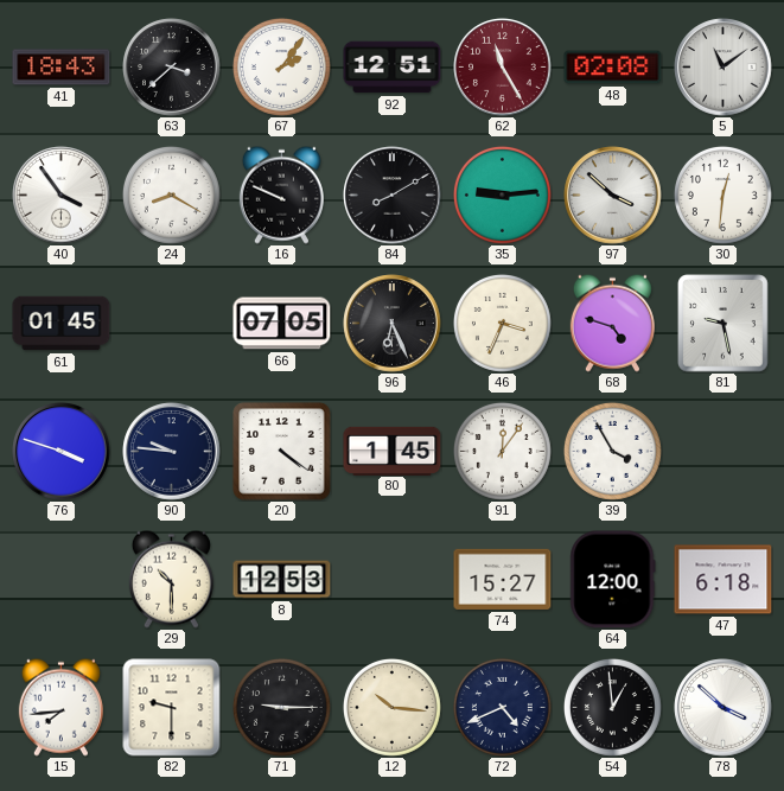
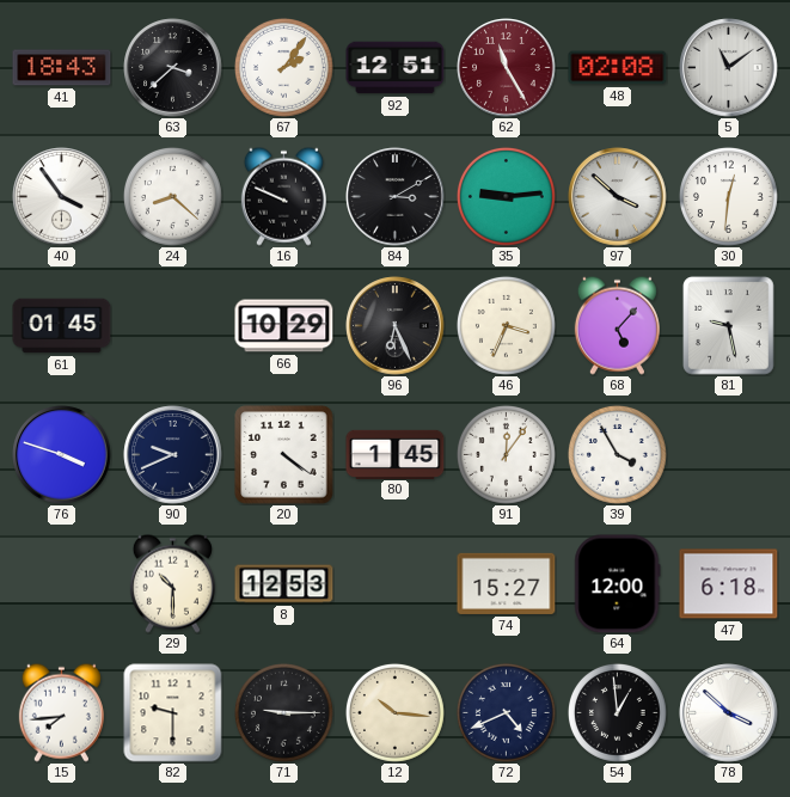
24: 8:20 -> 8:22
84: 8:10 -> 3:10
66: 07:05 -> 10:29
68: 4:48 -> 5:07
90: 9:46 -> 9:41
